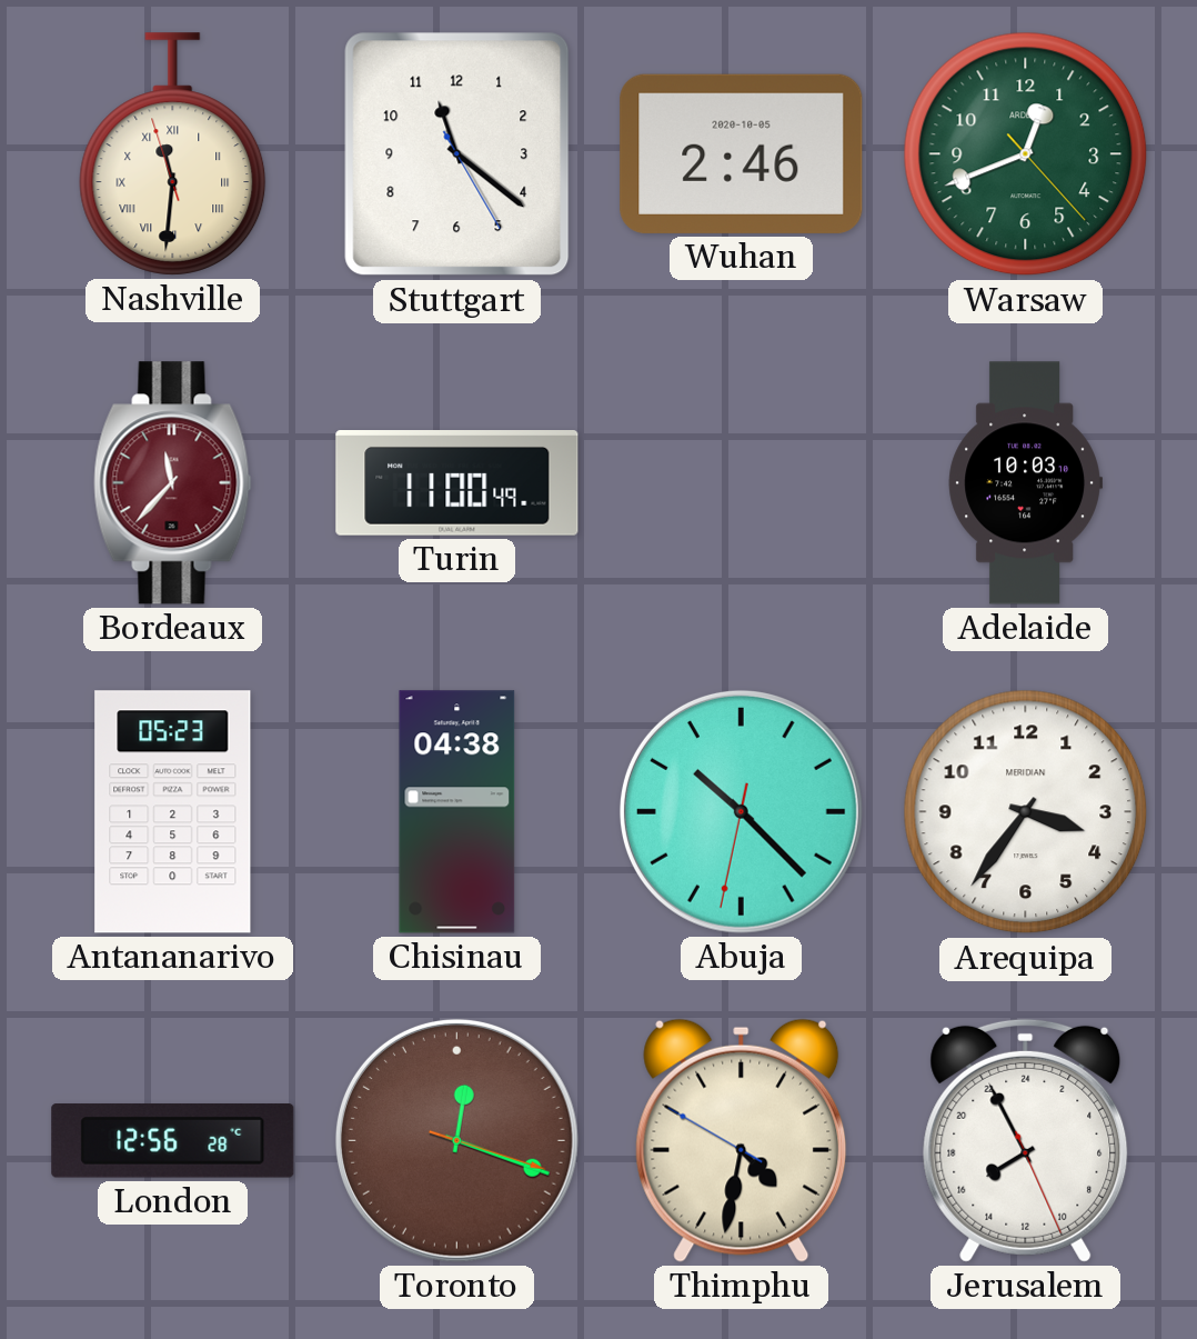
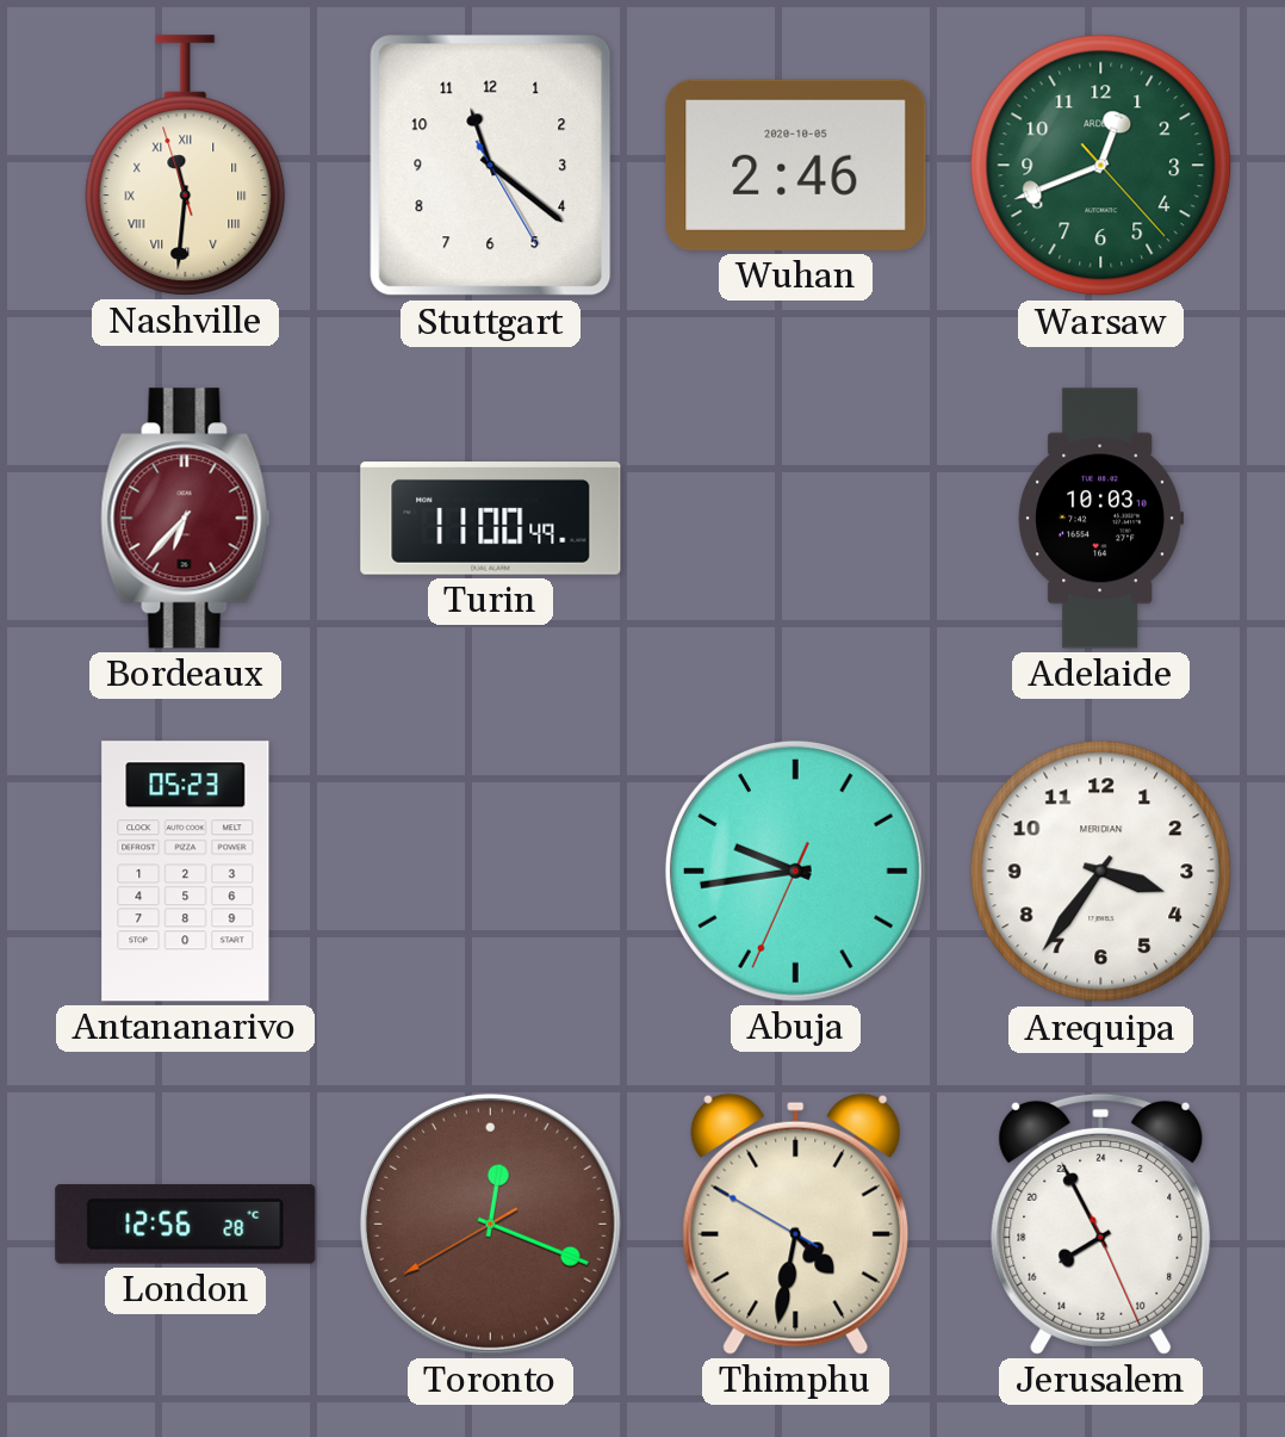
Bordeaux: 11:37 -> 6:37
Chisinau: 04:38 -> none
Abuja: 10:22 -> 9:43
Toronto: 12:18:18 -> 12:18:40
